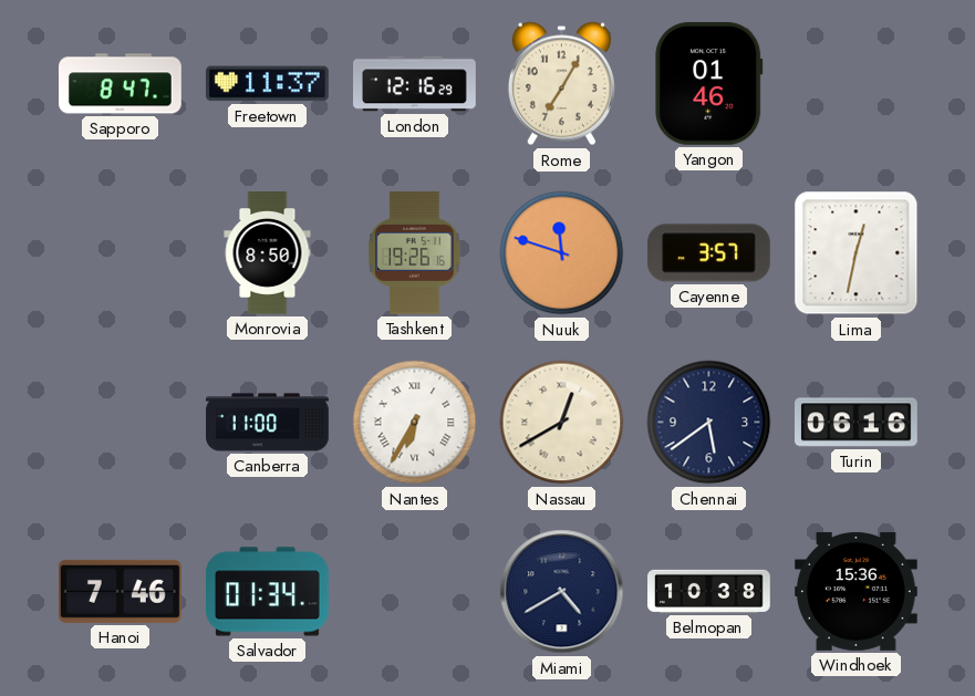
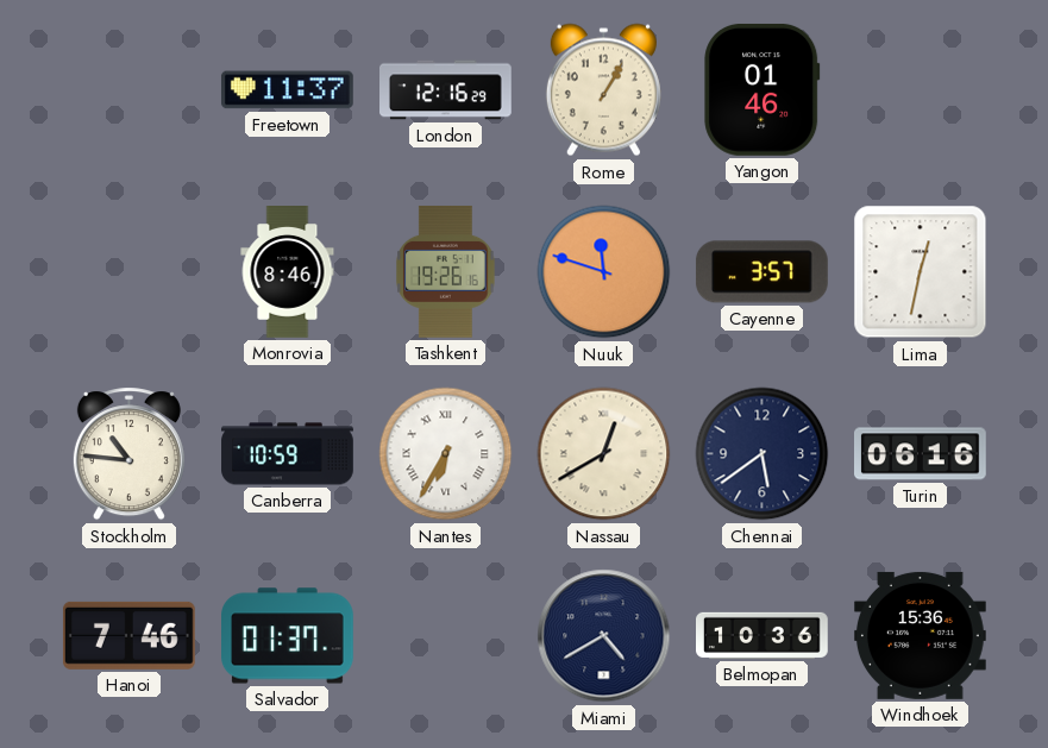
Sapporo: 8:47 -> none
Rome: 7:05 -> 1:05
Monrovia: 8:50 -> 8:46
Stockholm: none -> 10:46
Canberra: 11:00 -> 10:59
Salvador: 01:34 -> 01:37
Belmopan: 10:38 -> 10:36
